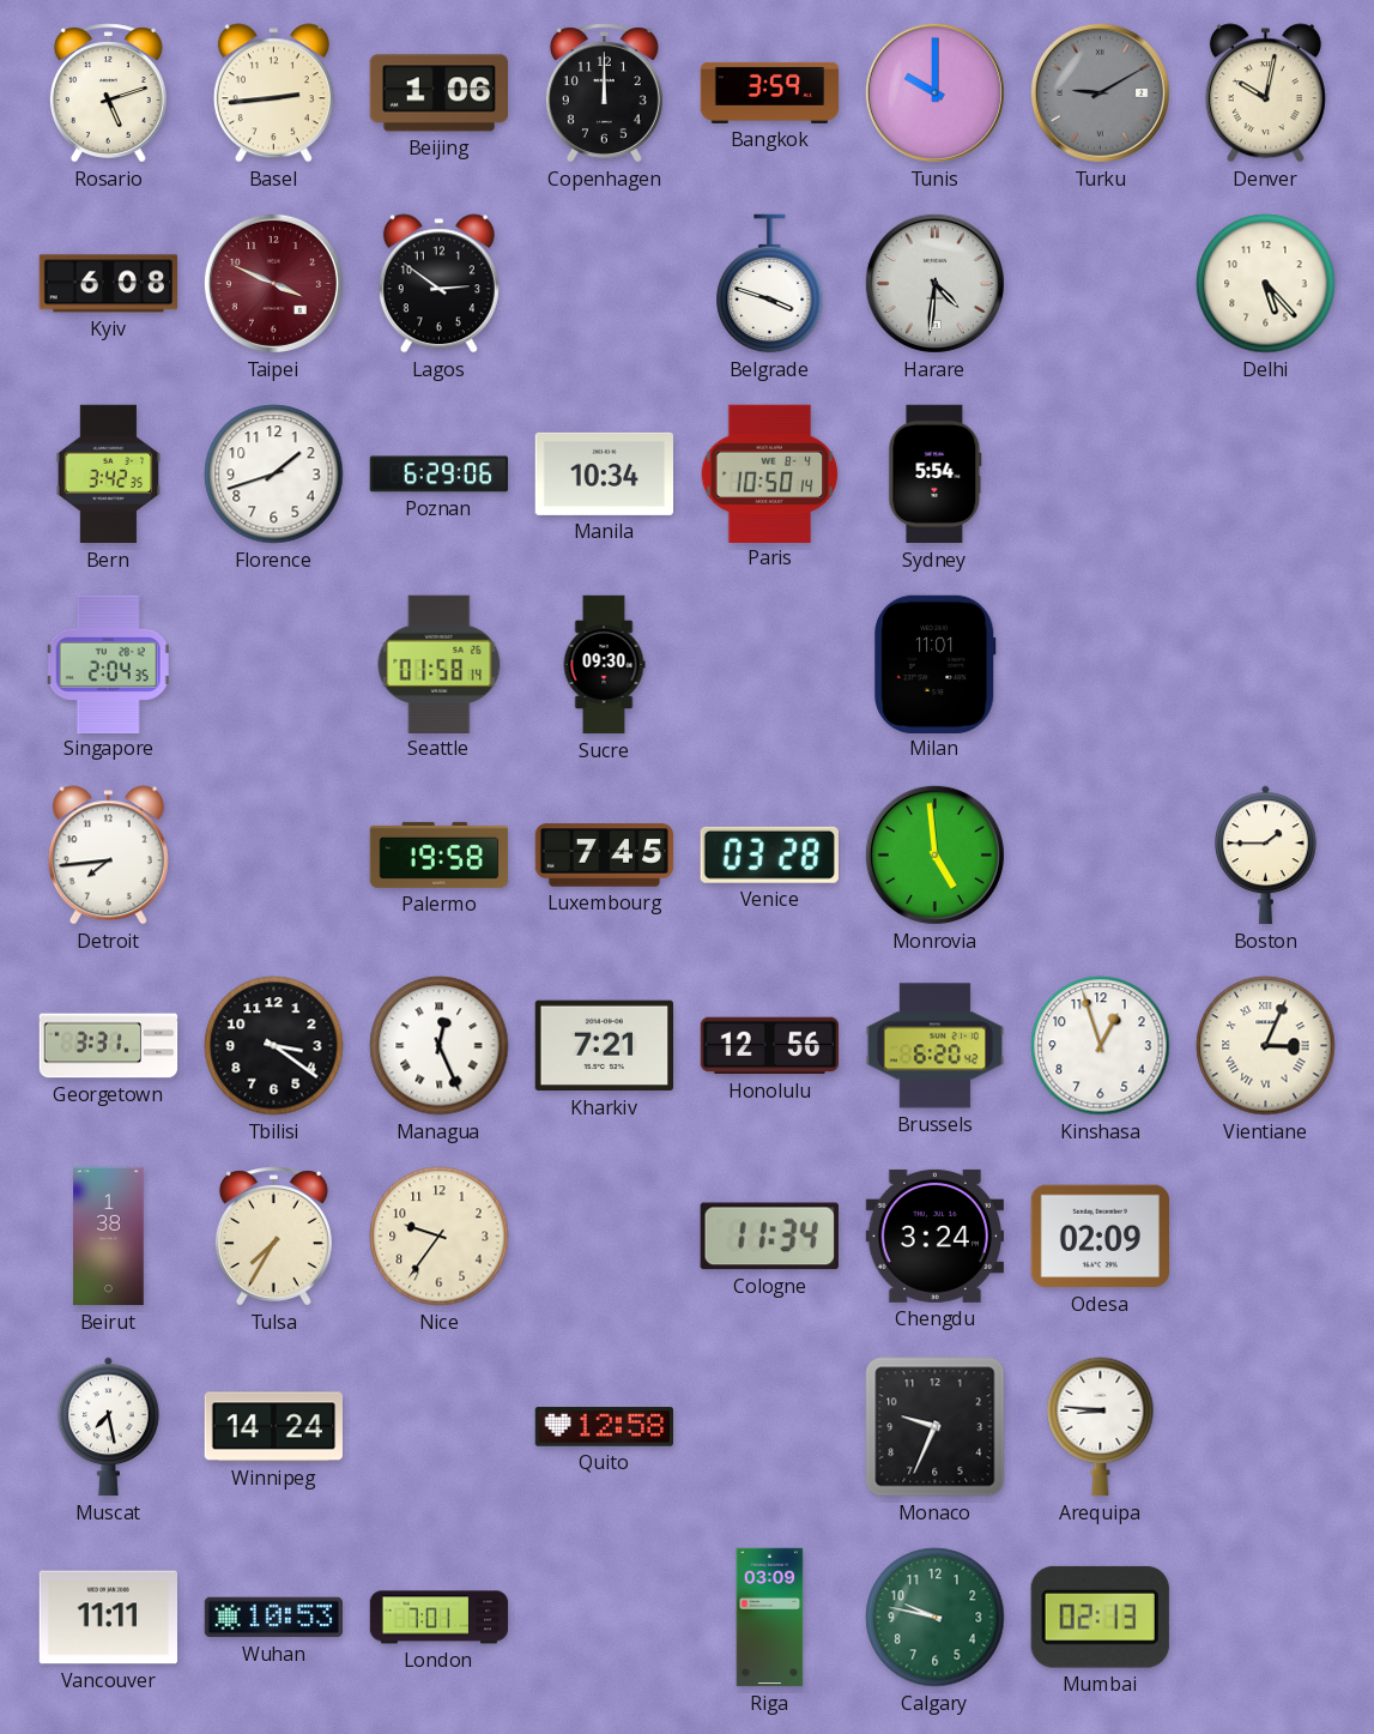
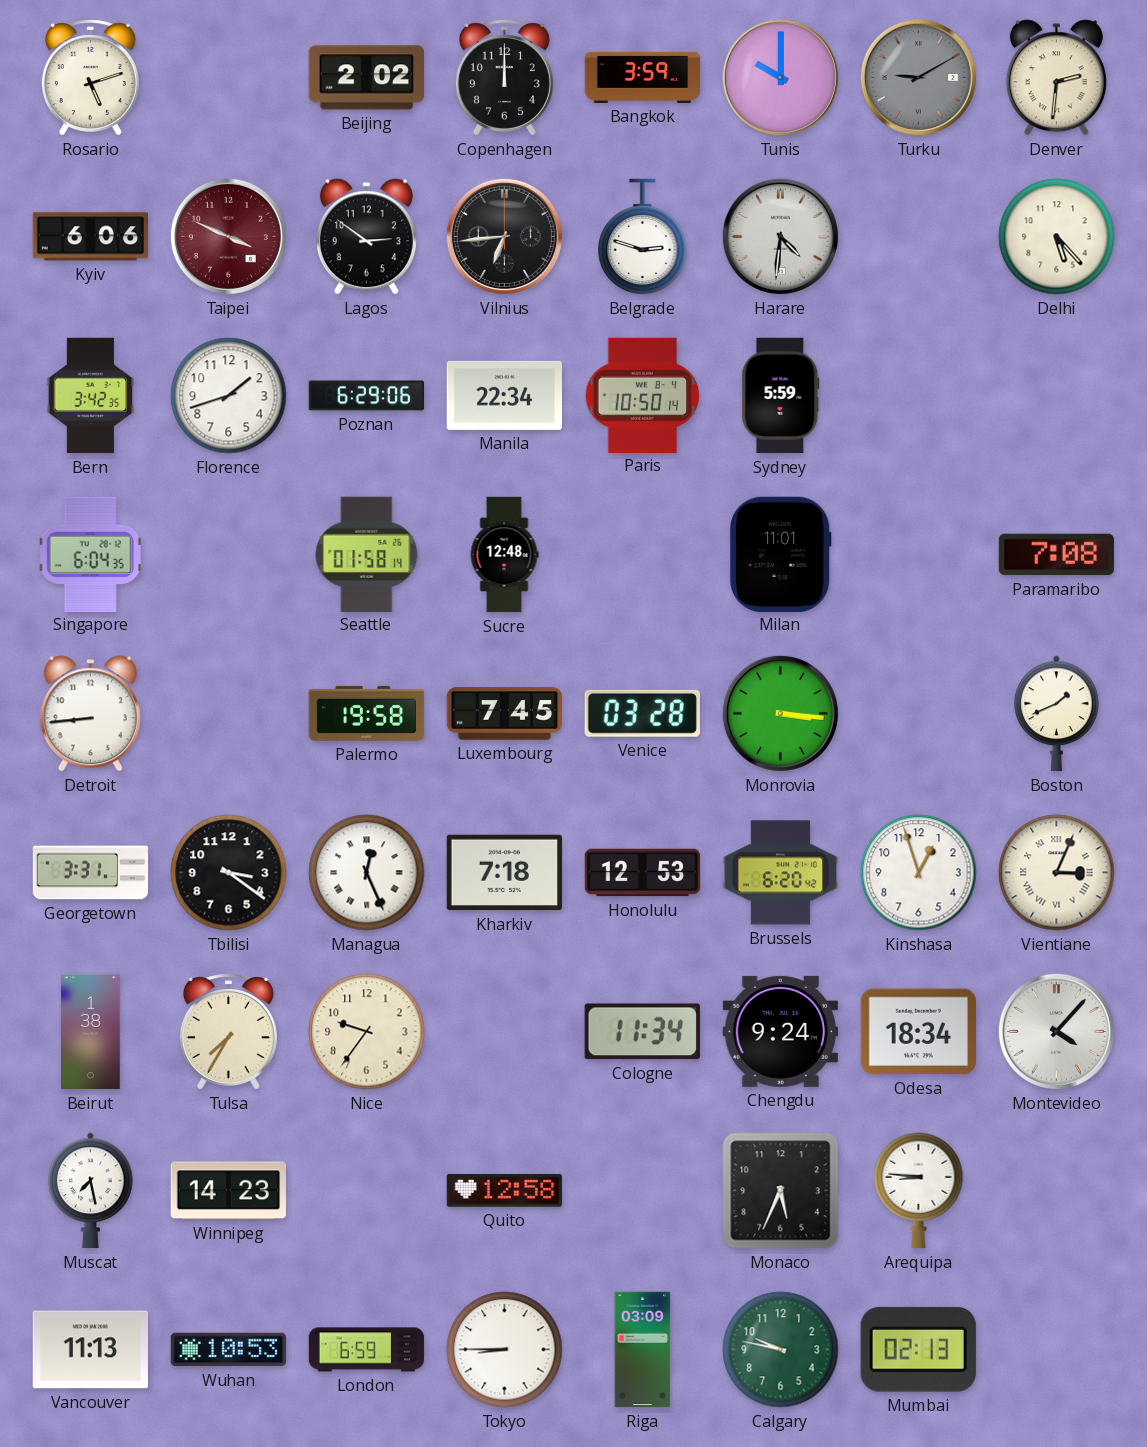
Basel: 2:44 -> none
Beijing: 1:06 -> 2:02
Denver: 10:02 -> 2:31
Kyiv: 6:08 -> 6:06
Vilnius: none -> 6:44
Belgrade: 3:48 -> 2:48
Manila: 10:34 -> 22:34
Sydney: 5:54 -> 5:59
Singapore: 2:04 -> 6:04
Sucre: 09:30 -> 12:48
Paramaribo: none -> 7:08
Detroit: 7:44 -> 8:44
Monrovia: 4:59 -> 3:16
Boston: 1:45 -> 1:41
Kharkiv: 7:21 -> 7:18
Honolulu: 12:56 -> 12:53
Chengdu: 3:24 -> 9:24
Odesa: 02:09 -> 18:34
Montevideo: none -> 4:07
Winnipeg: 14:24 -> 14:23
Monaco: 9:34 -> 5:34
Vancouver: 11:11 -> 11:13
London: 7:01 -> 6:59
Tokyo: none -> 8:45
